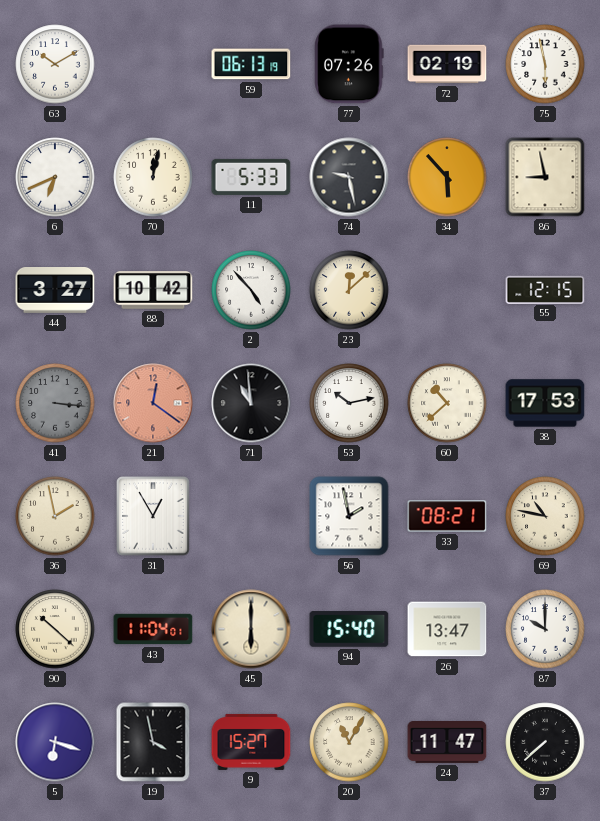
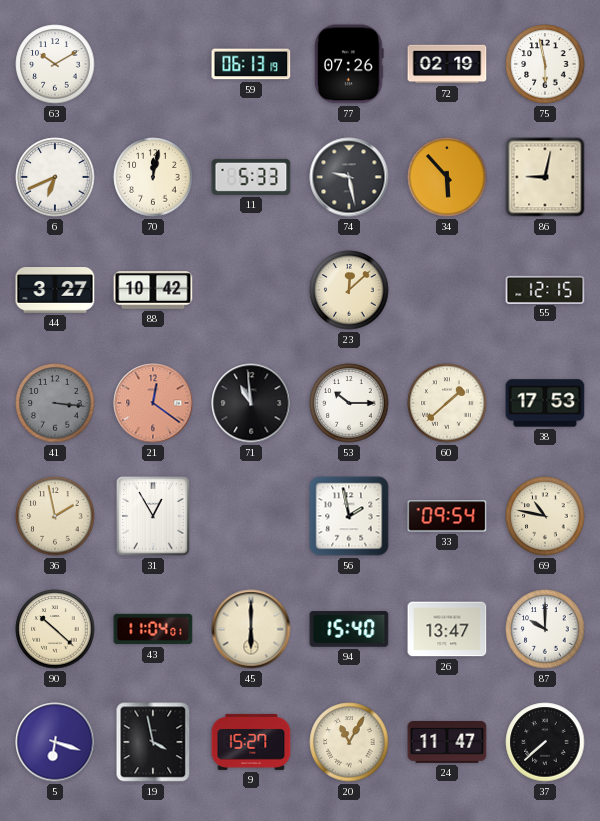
86: 8:58 -> 9:02
2: 4:53 -> none
53: 10:13 -> 10:15
60: 10:38 -> 1:38
33: 08:21 -> 09:54
